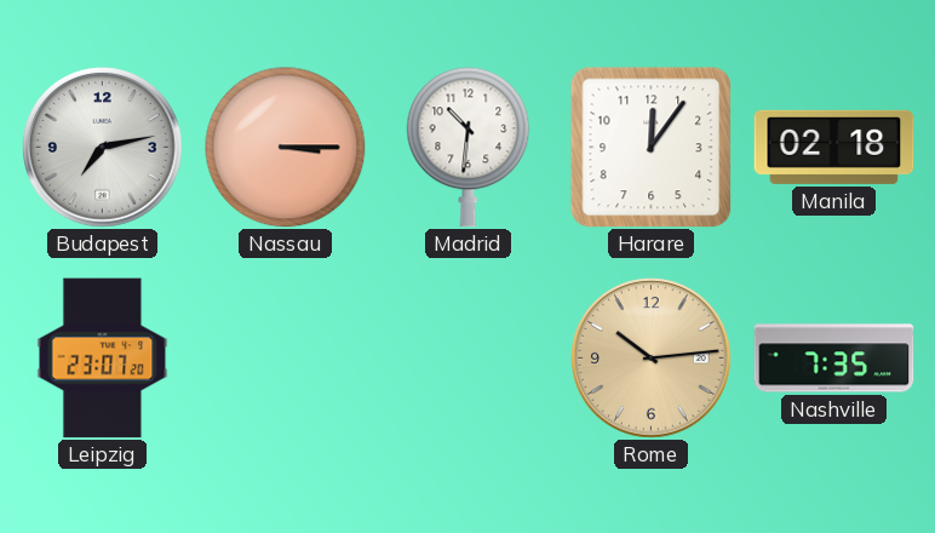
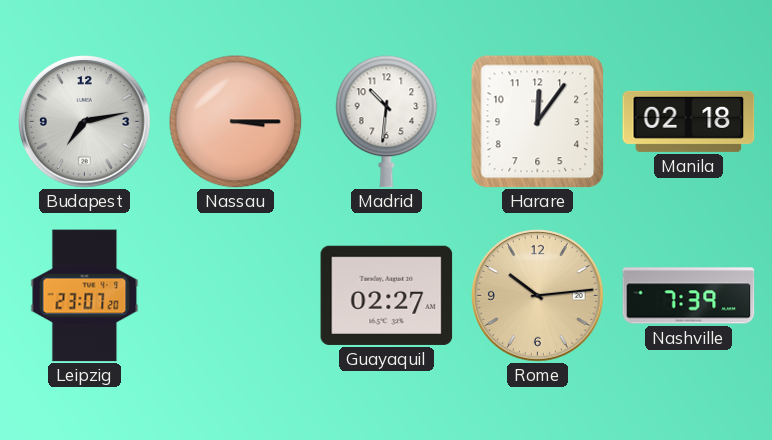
Guayaquil: none -> 02:27
Nashville: 7:35 -> 7:39
